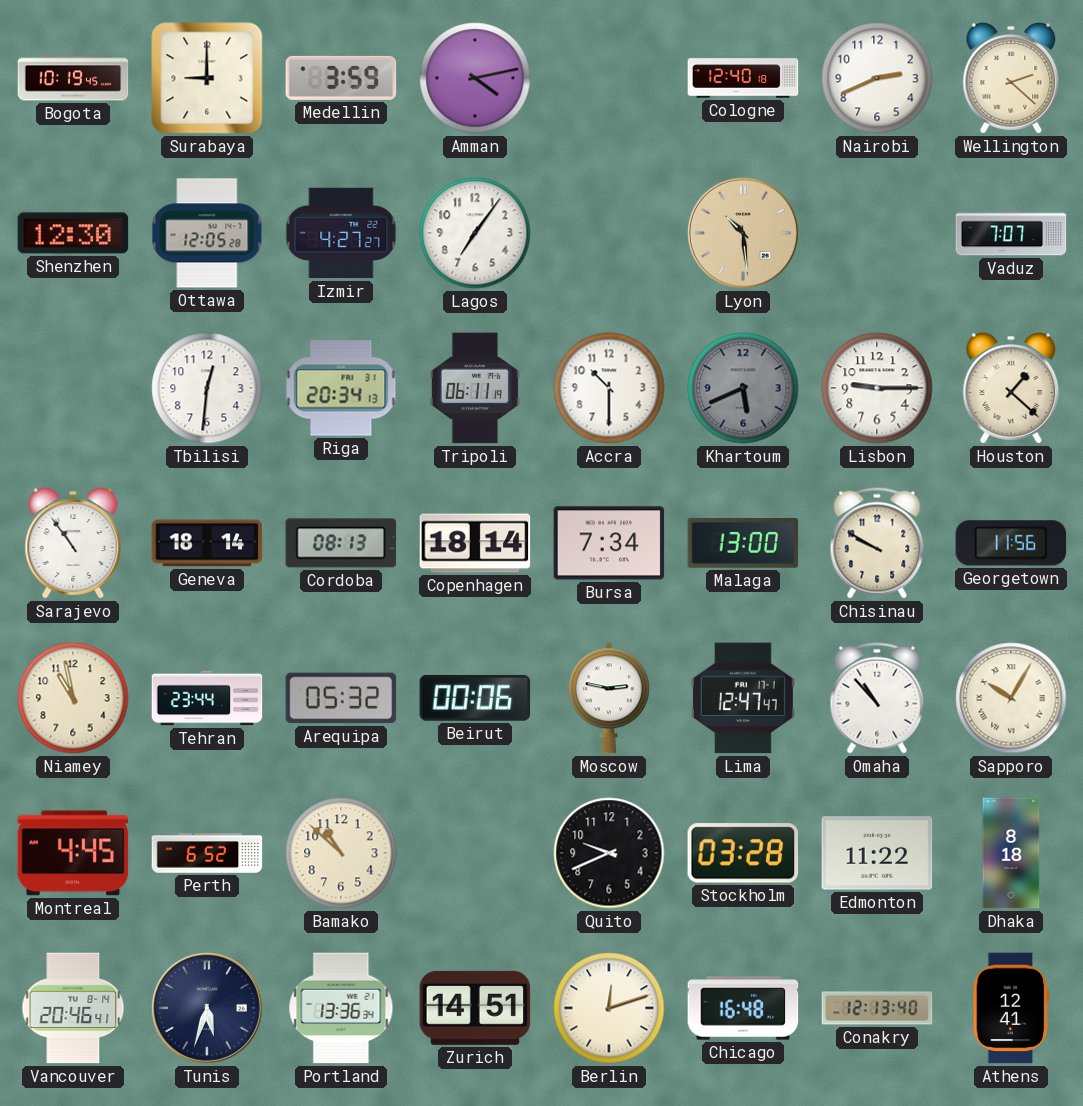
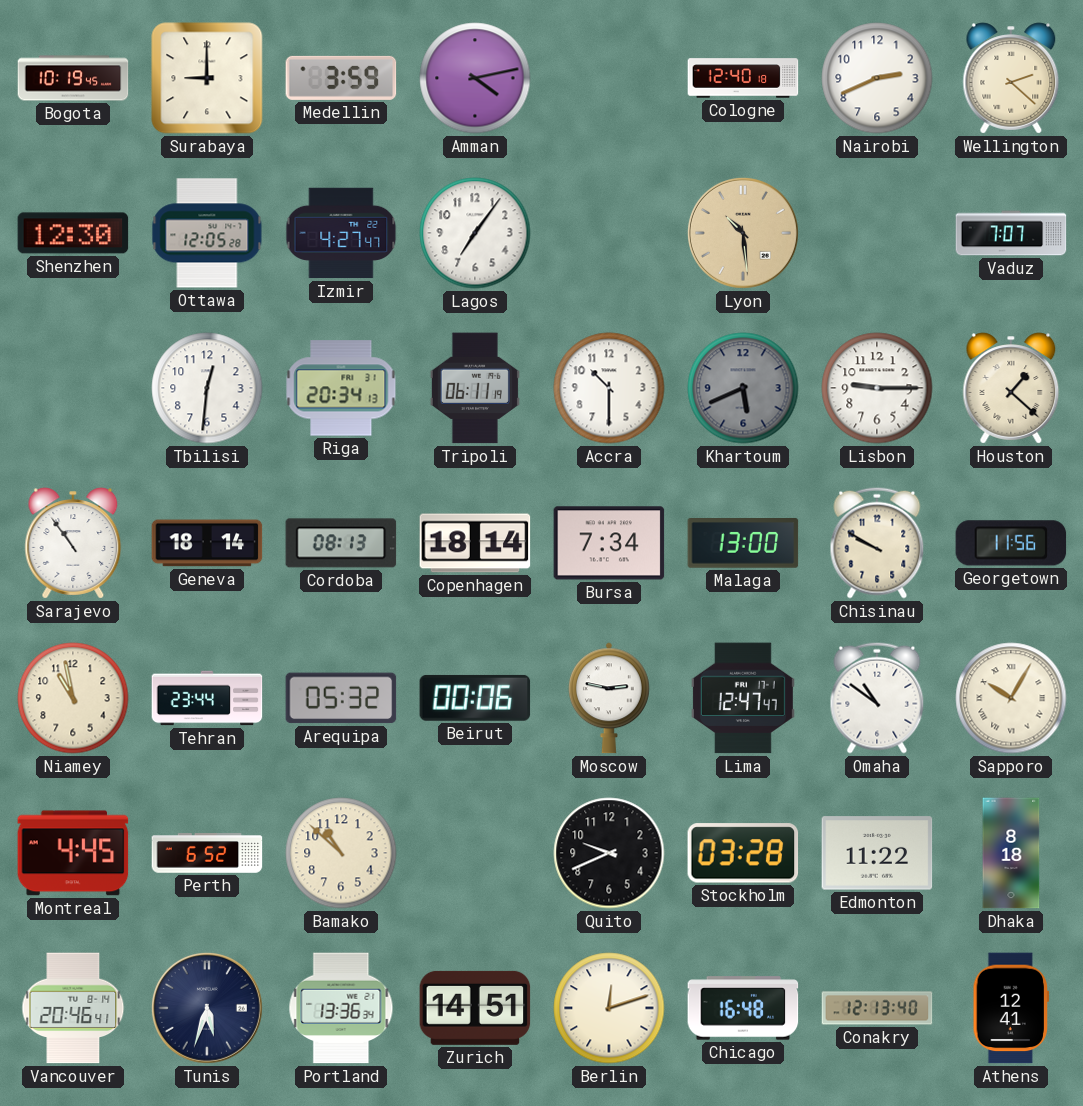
Izmir: 4:27:27 -> 4:27:47
Omaha: 10:53 -> 10:51
